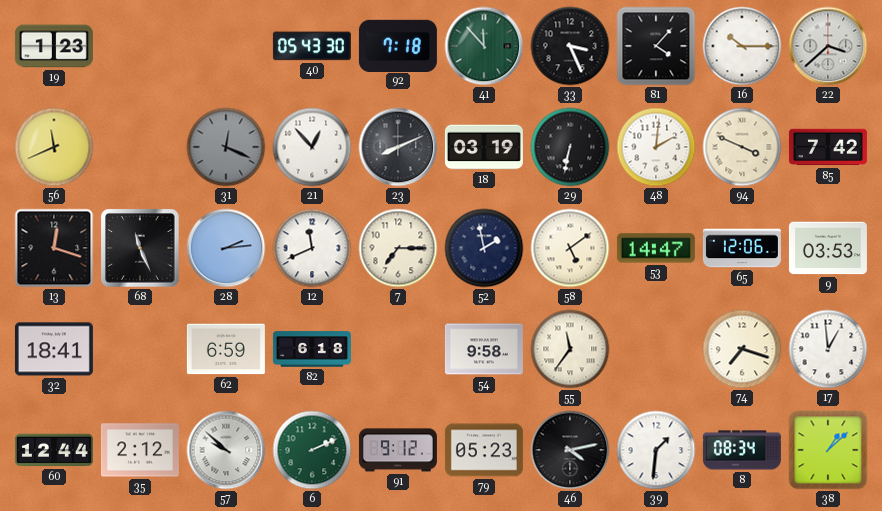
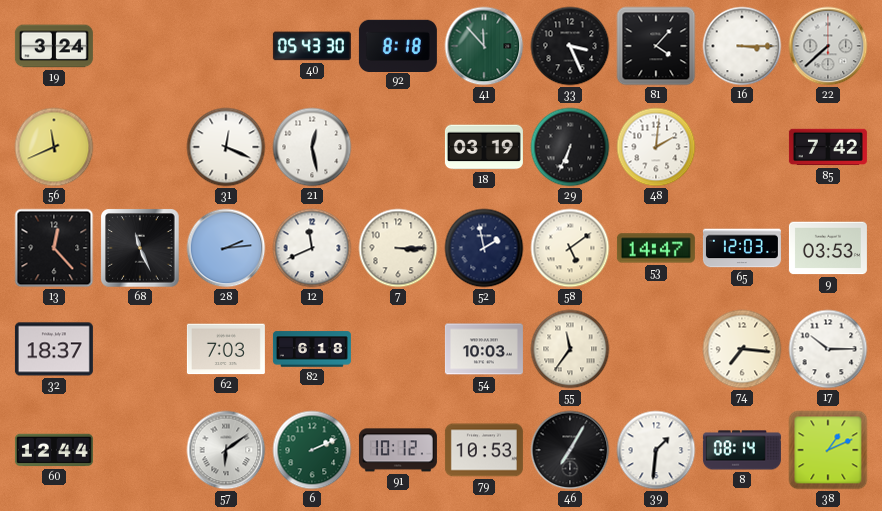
19: 1:23 -> 3:24
92: 7:18 -> 8:18
16: 10:15 -> 3:15
22: 3:38 -> 7:38
31 dial: grey -> white
21: 12:53 -> 12:28
23: 8:11 -> none
29: 6:32 -> 6:34
94: 3:49 -> none
13: 12:18 -> 12:23
7: 7:15 -> 3:15
65: 12:06 -> 12:03
32: 18:41 -> 18:37
62: 6:59 -> 7:03
54: 9:58 -> 10:03
74: 7:18 -> 7:16
17: 12:59 -> 10:15
35: 2:12 -> none
57: 9:52 -> 6:09
91: 9:12 -> 10:12
79: 05:23 -> 10:53
46: 4:13 -> 7:05
8: 08:34 -> 08:14
38: 1:08 -> 1:11
